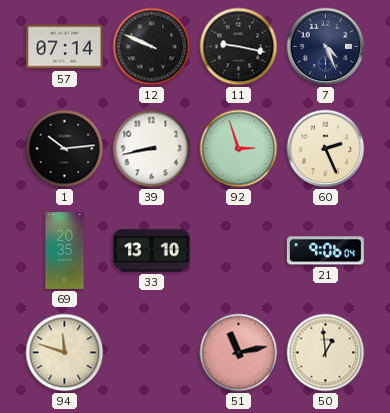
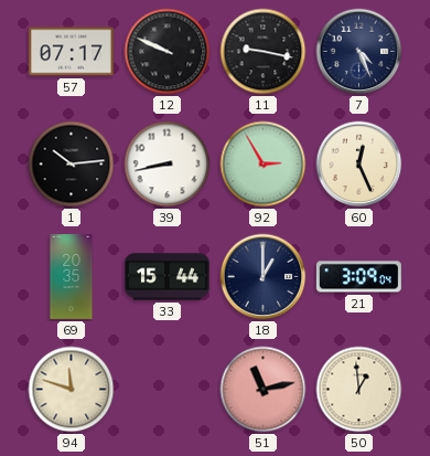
57: 07:14 -> 07:17
92: 2:57 -> 2:55
60: 2:26 -> 12:26
33: 13:10 -> 15:44
18: none -> 1:00
21: 9:06 -> 3:09
